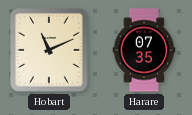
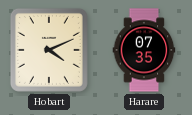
Hobart: 11:11 -> 4:11
